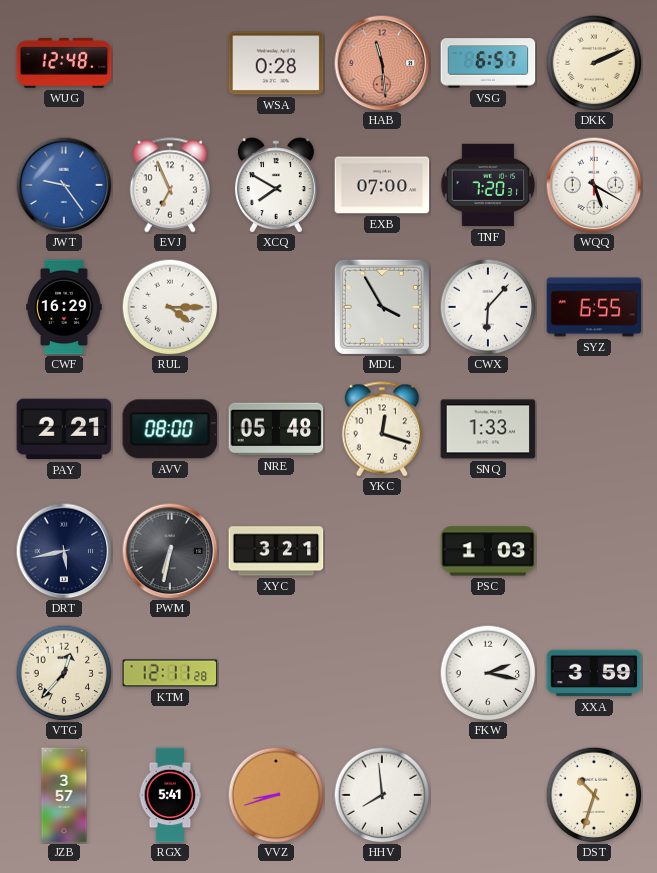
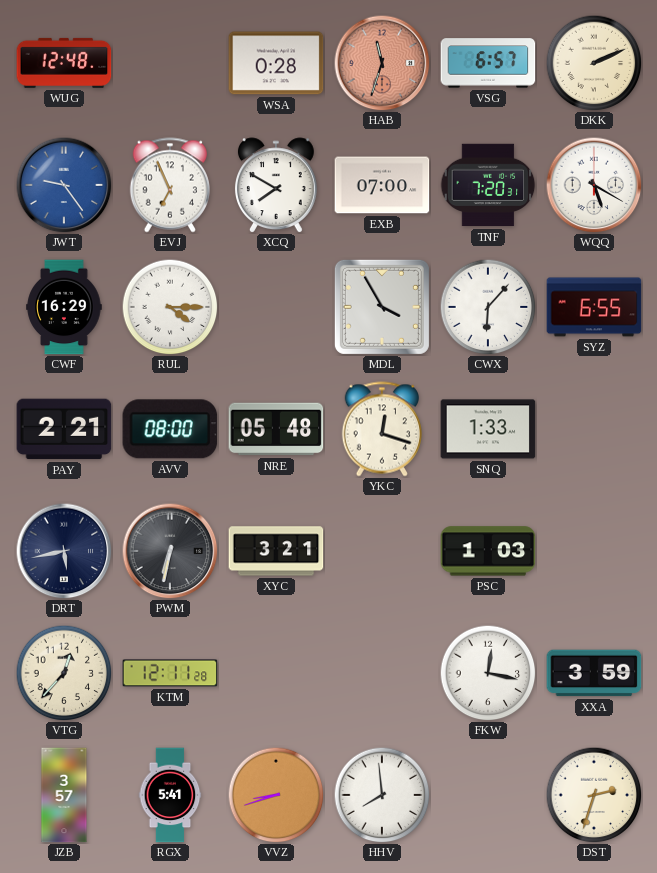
HAB: 11:29 -> 11:33
FKW: 2:17 -> 12:17
DST: 10:33 -> 2:33
